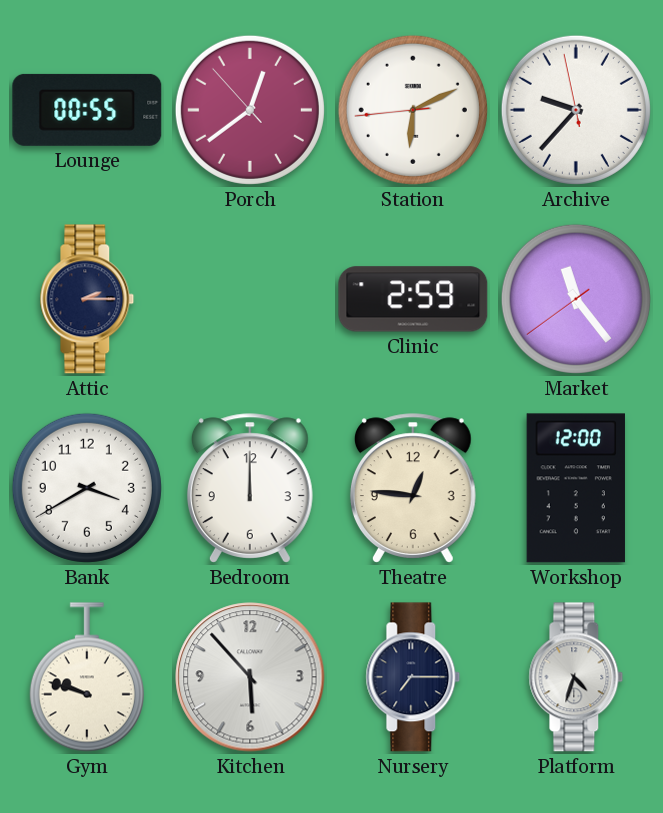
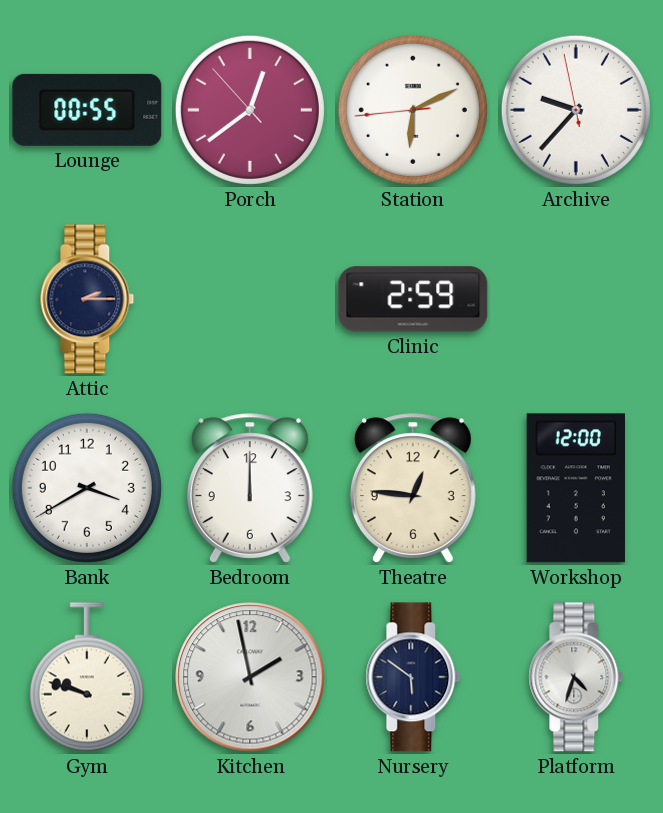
Market: 11:23 -> none
Kitchen: 5:53 -> 1:58
Nursery: 7:15 -> 5:51
